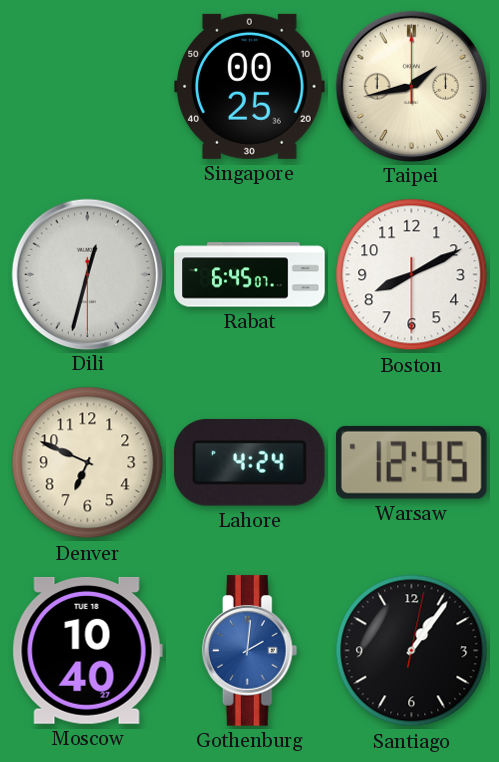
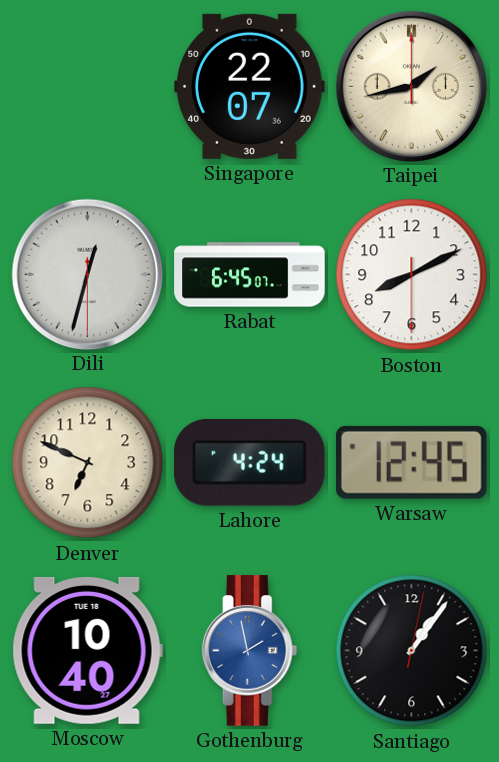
Singapore: 00:25 -> 22:07
Gothenburg: 2:01 -> 1:58
